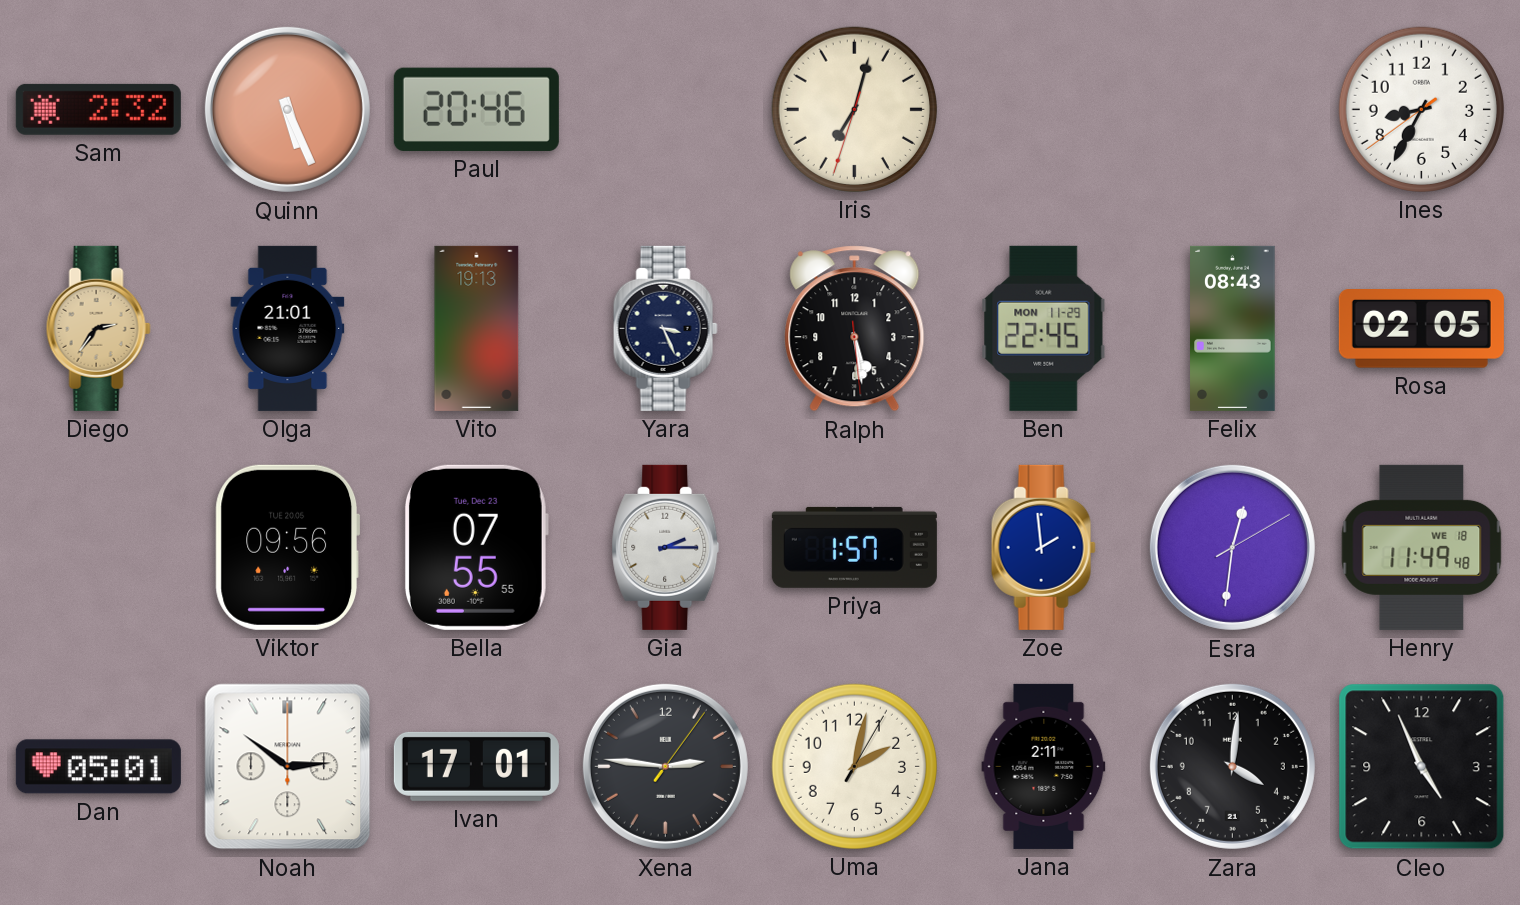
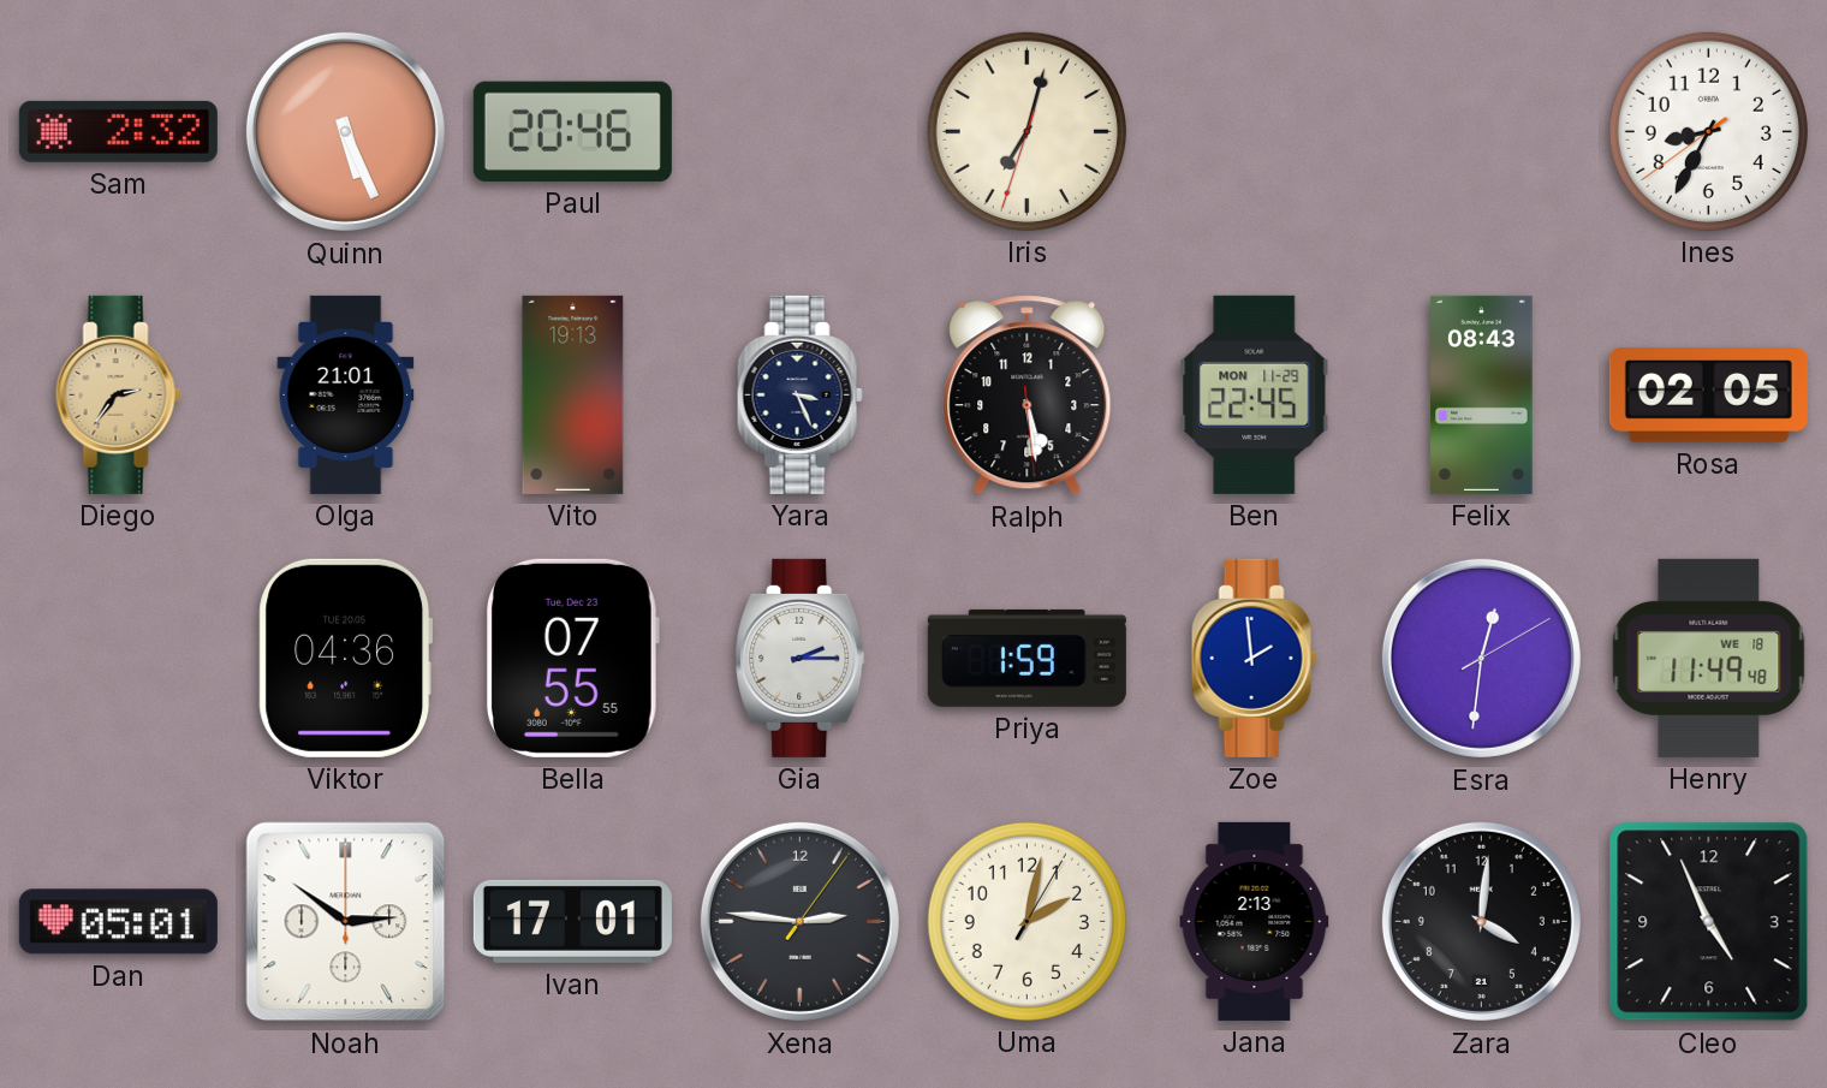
Viktor: 09:56 -> 04:36
Priya: 1:57 -> 1:59
Jana: 2:11 -> 2:13
